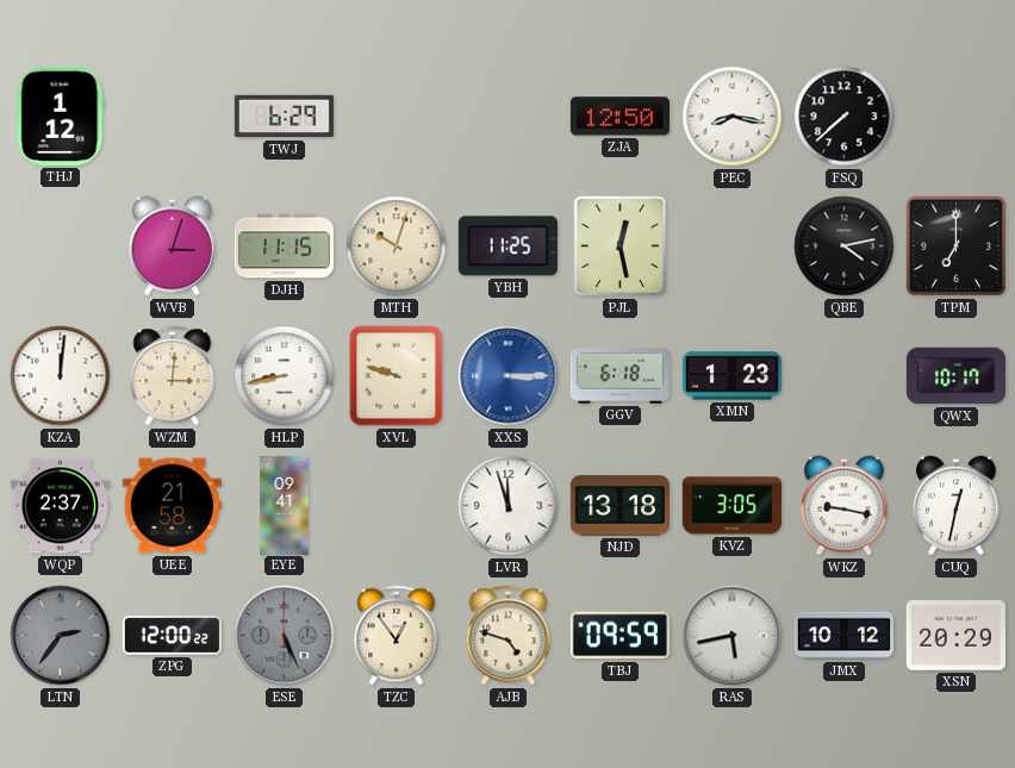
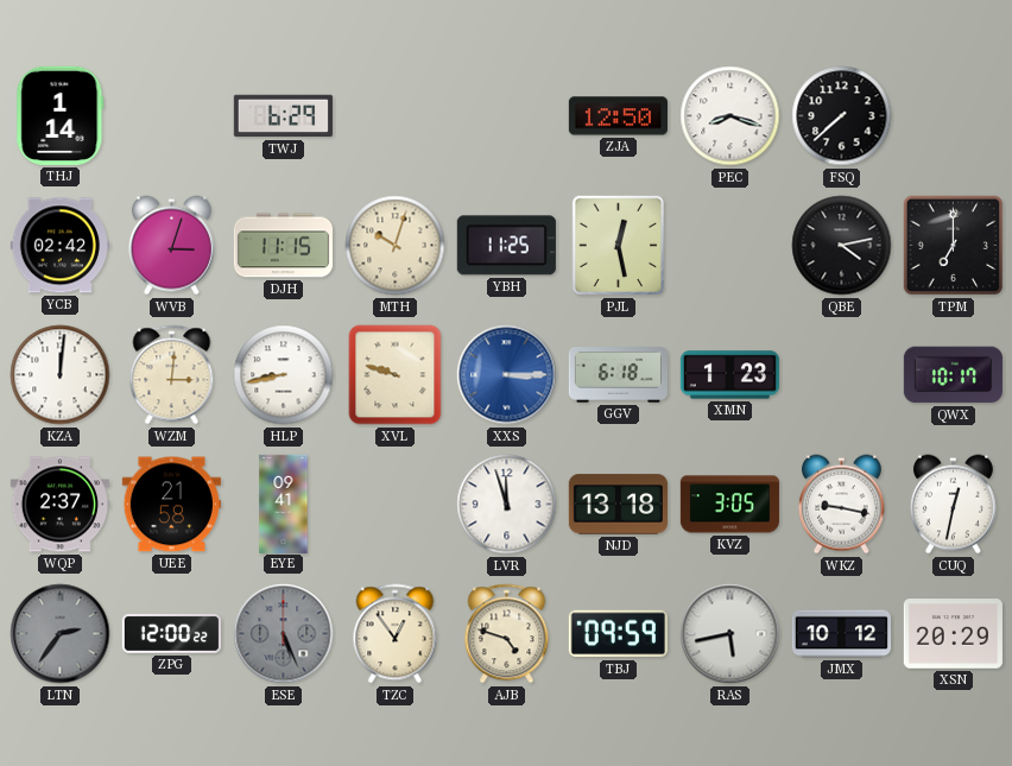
THJ: 1:12 -> 1:14
PEC: 8:17 -> 8:18
YCB: none -> 02:42
